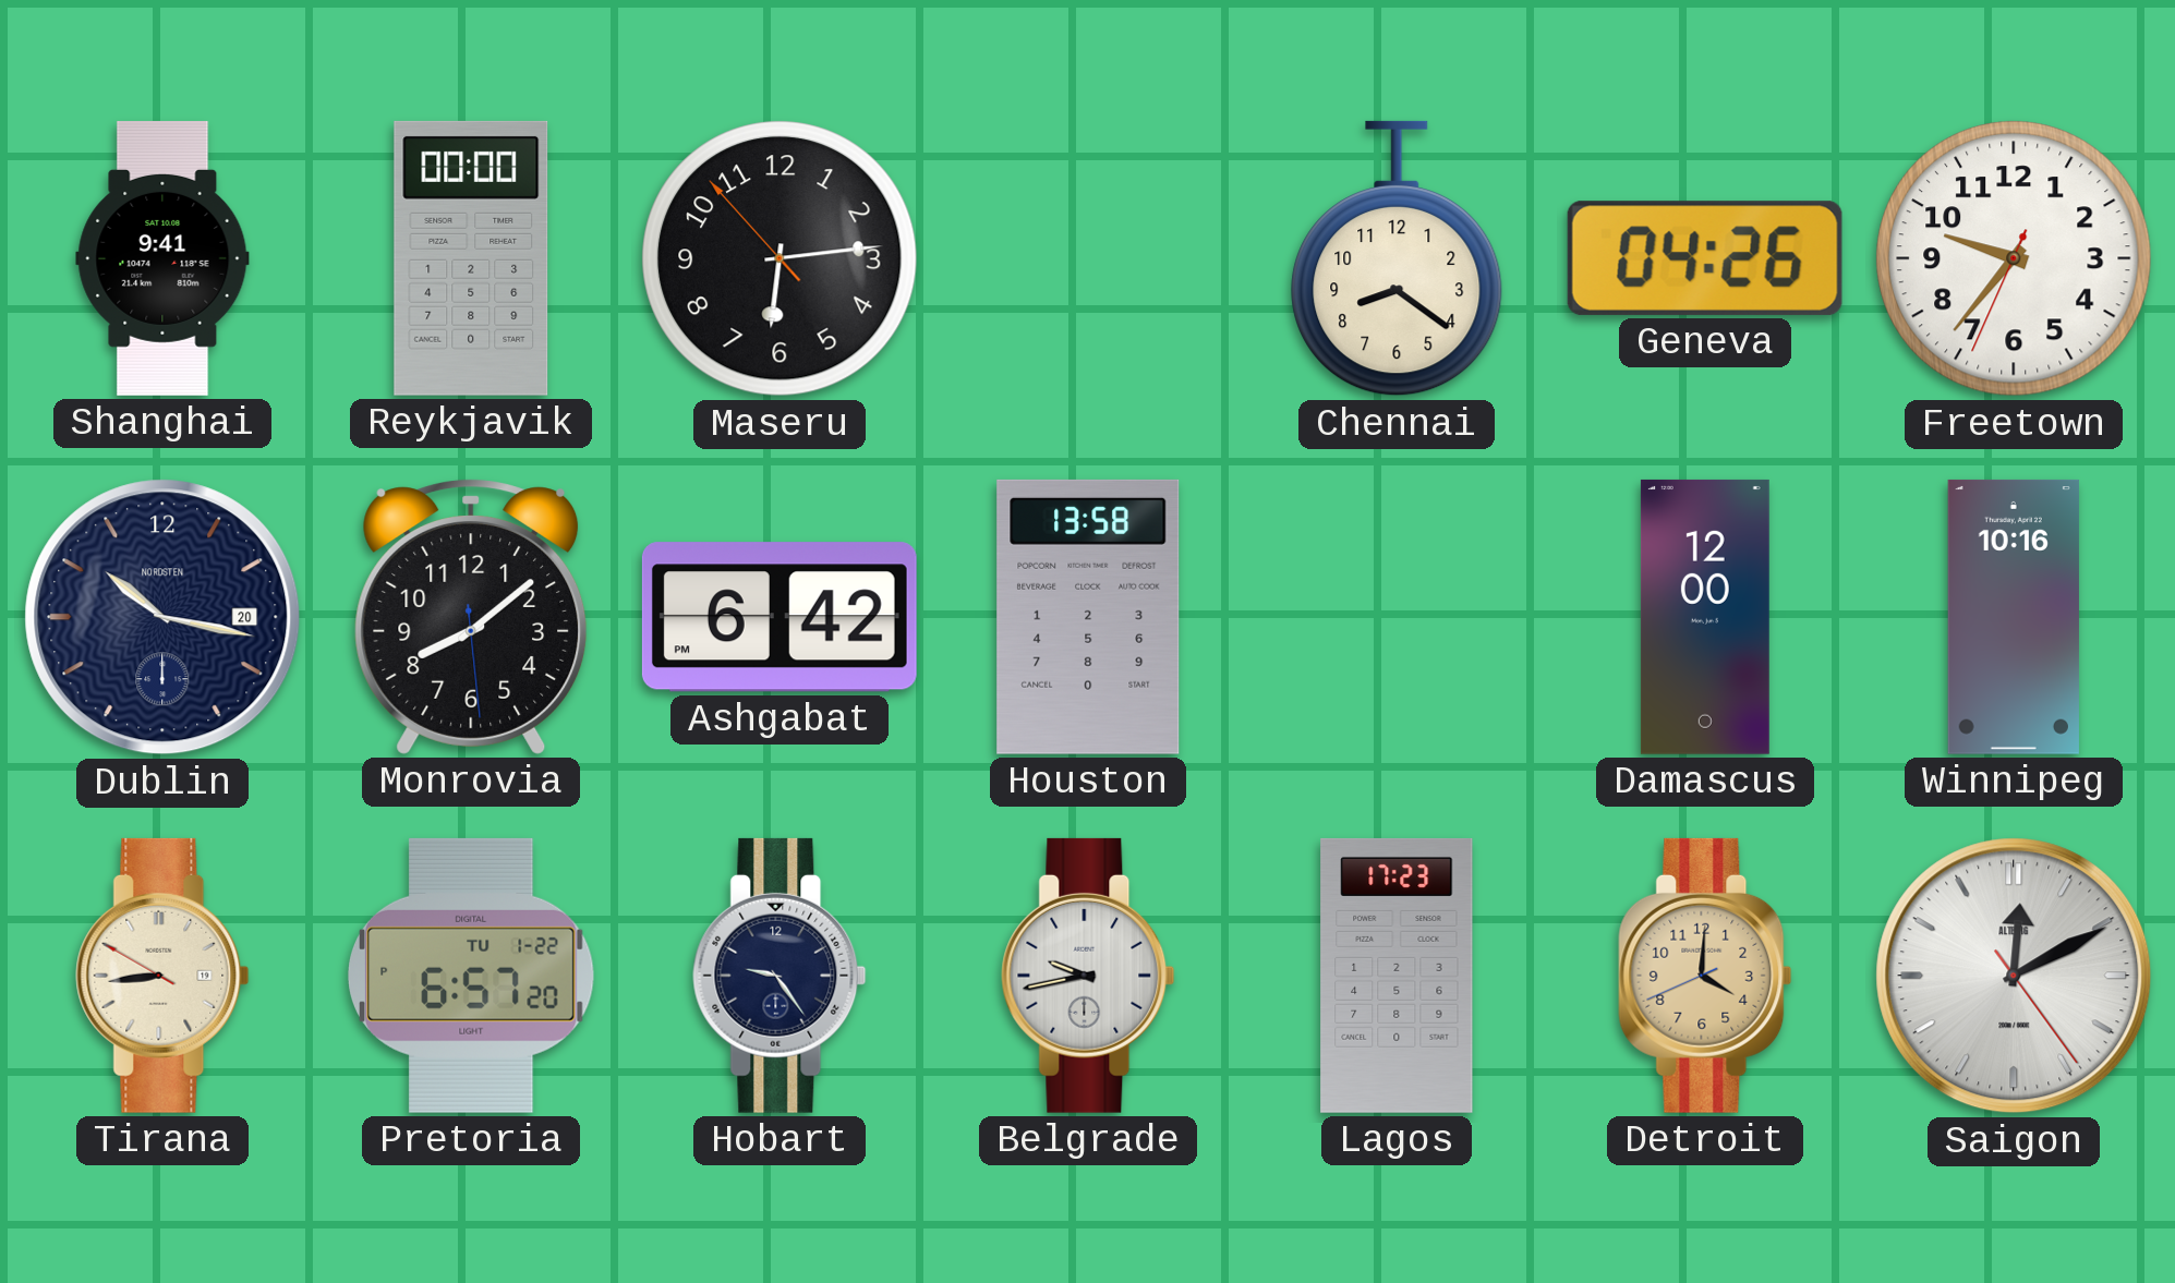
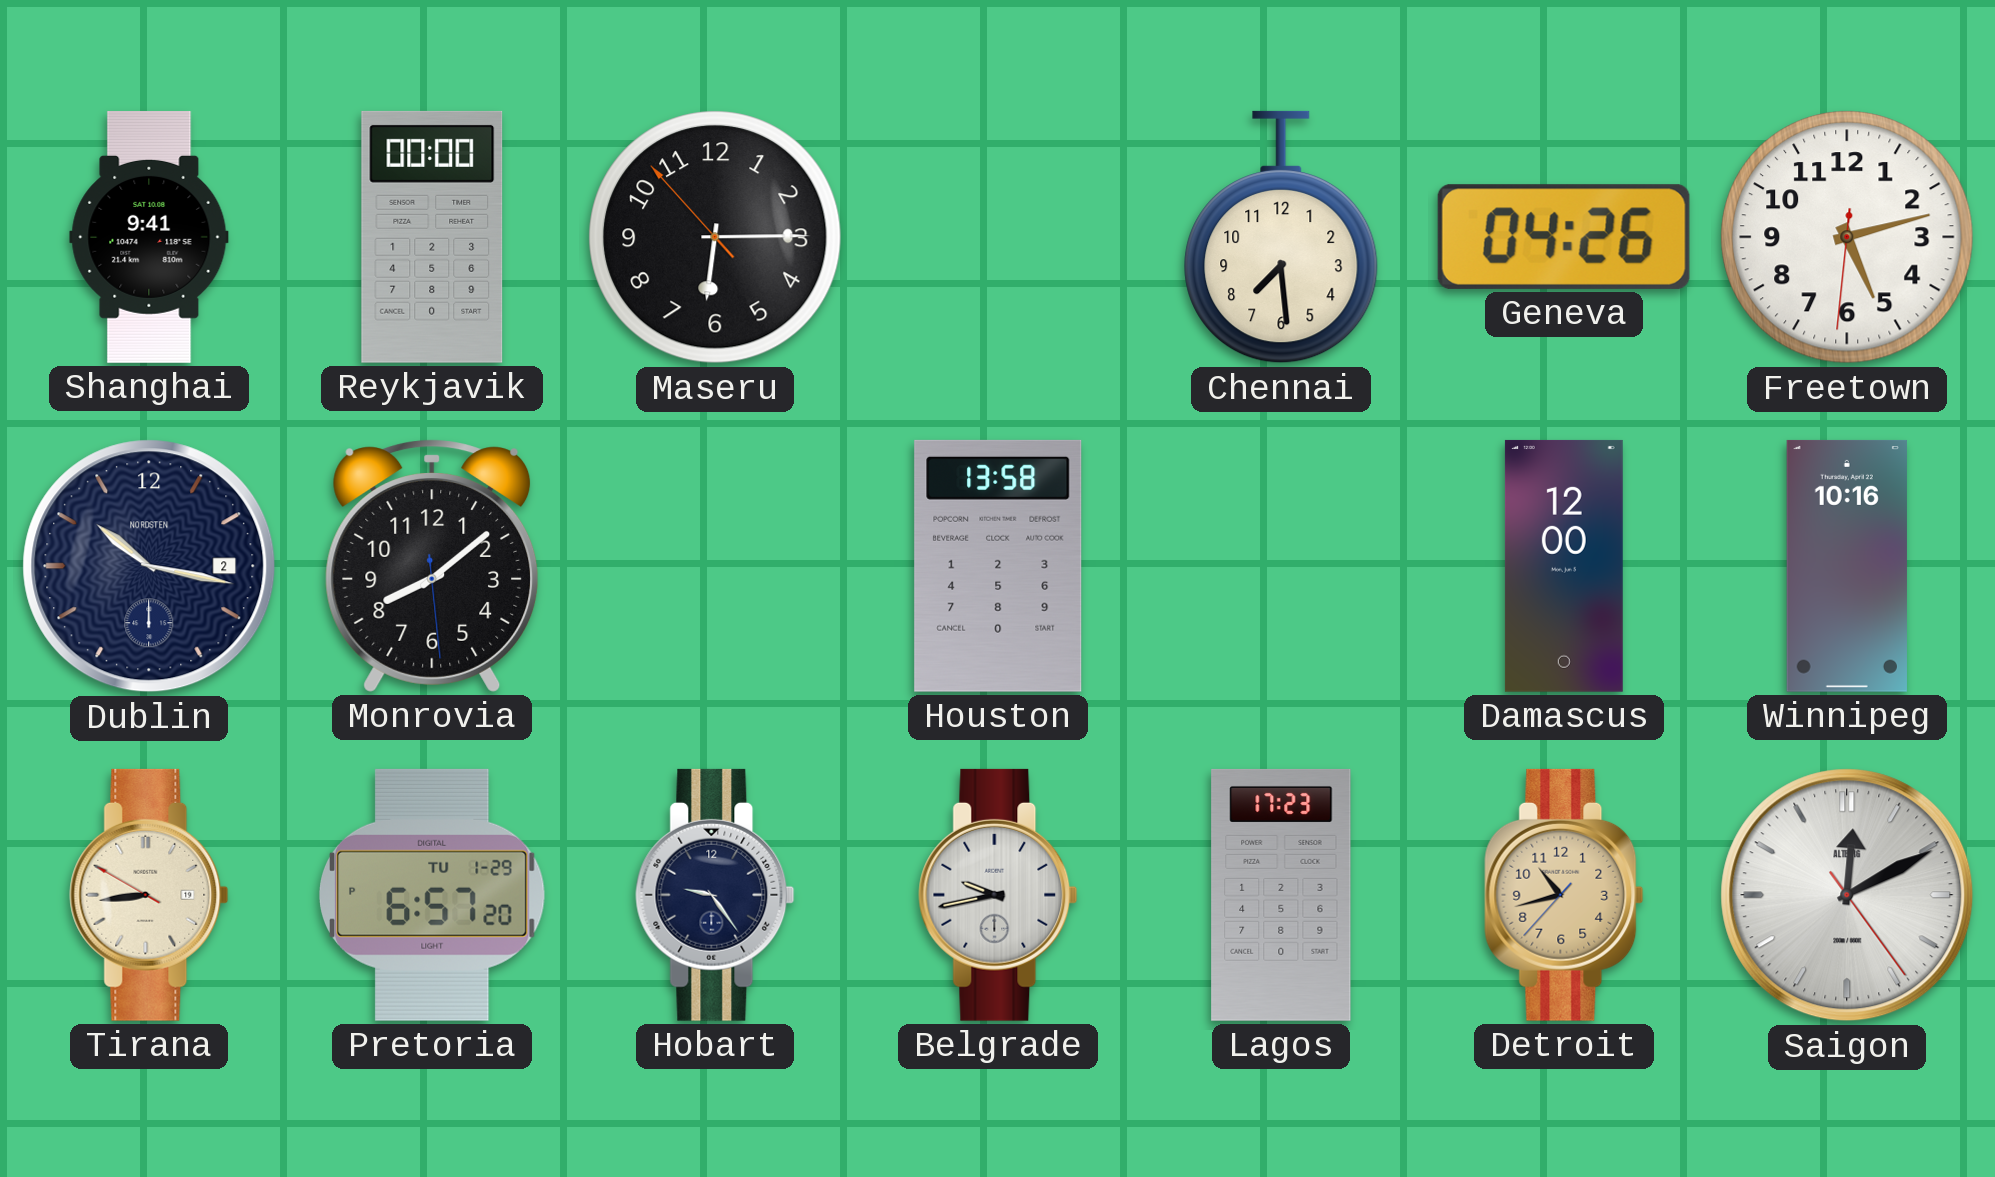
Maseru: 6:13 -> 6:14
Chennai: 8:21 -> 7:29
Freetown: 9:36 -> 5:12
Dublin date: 20 -> 2
Ashgabat: 6:42 -> none
Pretoria date: TU 1-22 -> TU 1-29
Detroit: 4:00 -> 10:42
